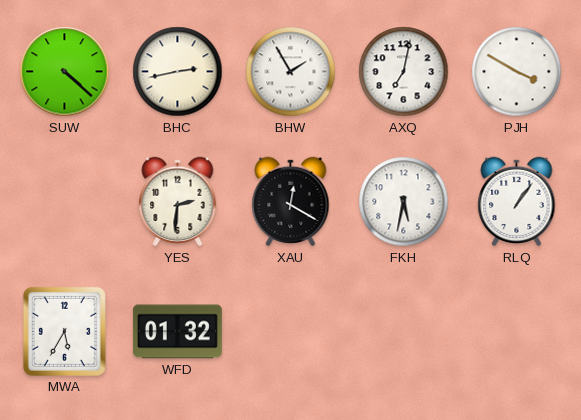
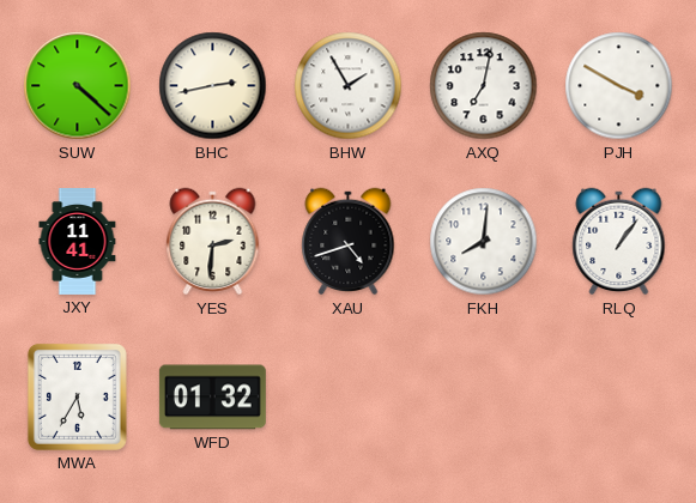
JXY: none -> 11:41
XAU: 12:20 -> 4:42
FKH: 5:32 -> 8:01
